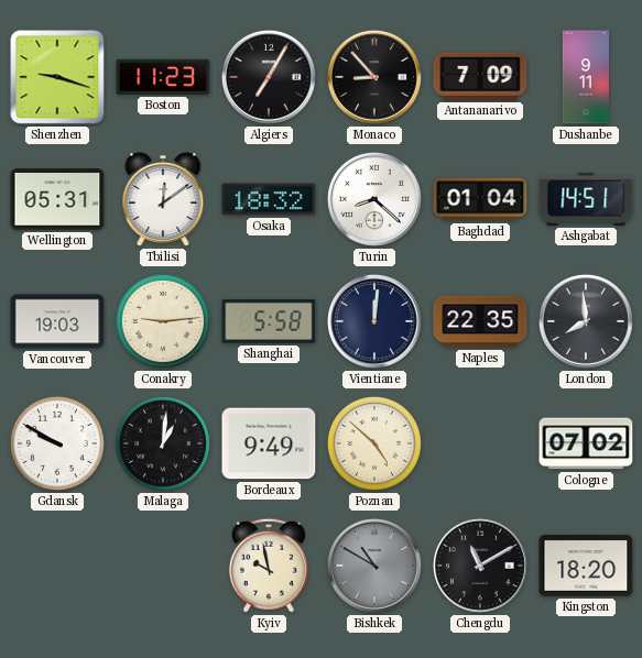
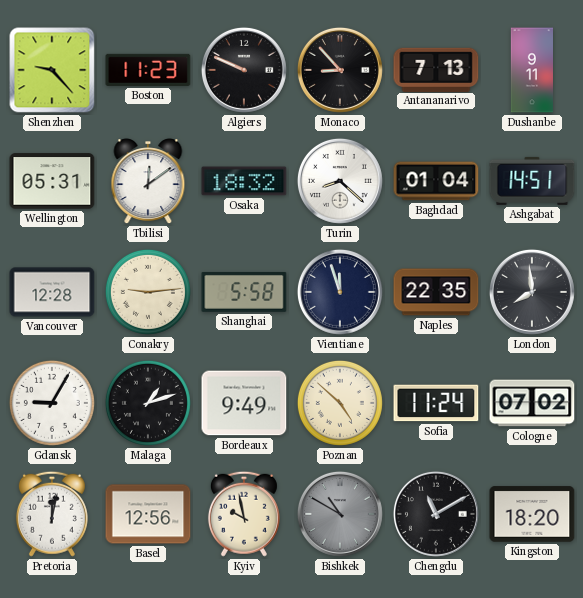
Shenzhen: 9:18 -> 9:23
Algiers: 7:05 -> 9:49
Antananarivo: 7:09 -> 7:13
Vancouver: 19:03 -> 12:28
Vientiane: 12:01 -> 11:57
Gdansk: 9:50 -> 9:05
Malaga: 1:01 -> 1:12
Sofia: none -> 11:24
Pretoria: none -> 12:02
Basel: none -> 12:56
